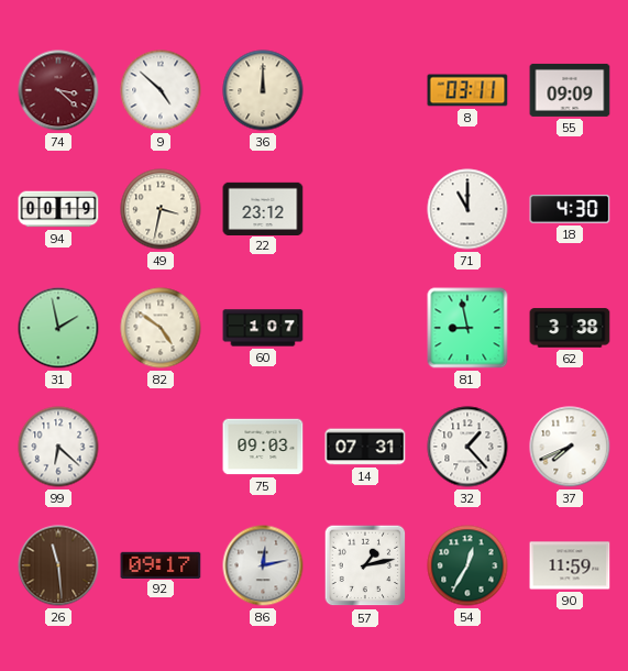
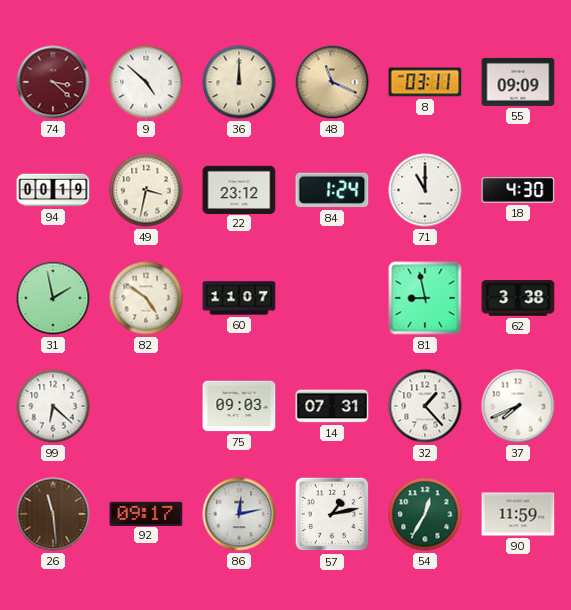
48: none -> 11:19
84: none -> 1:24
60: 1:07 -> 11:07
